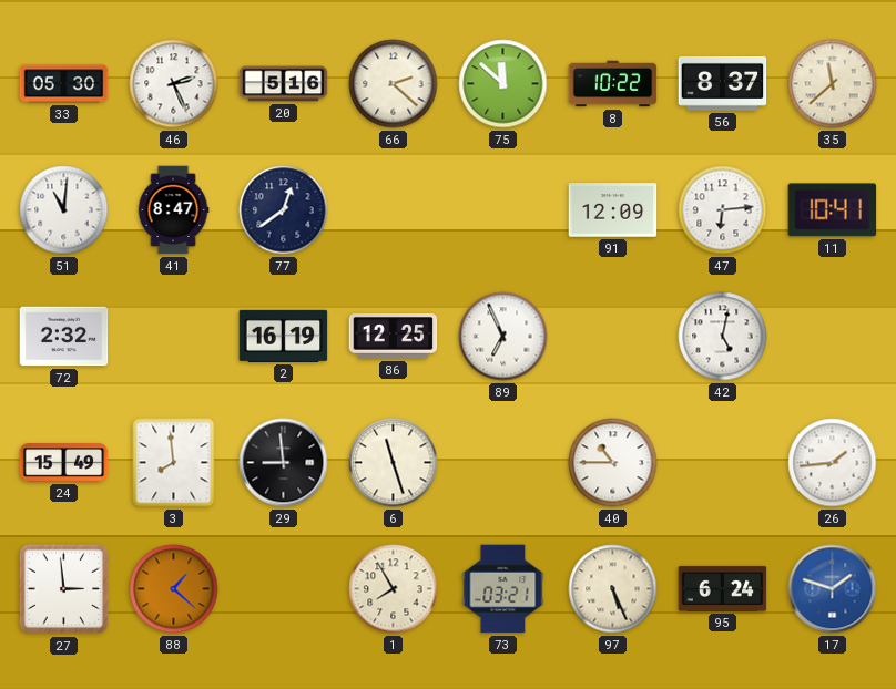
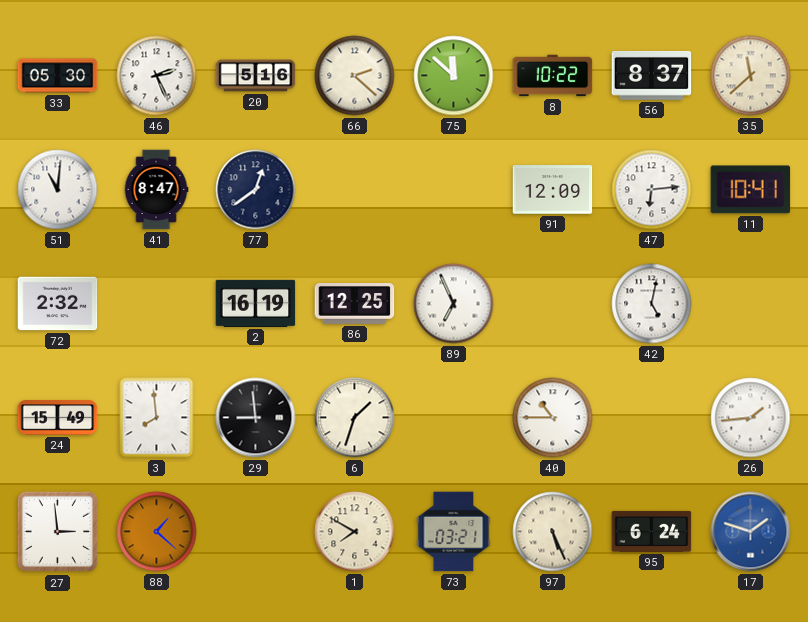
6: 11:27 -> 1:33
1: 7:55 -> 7:50
